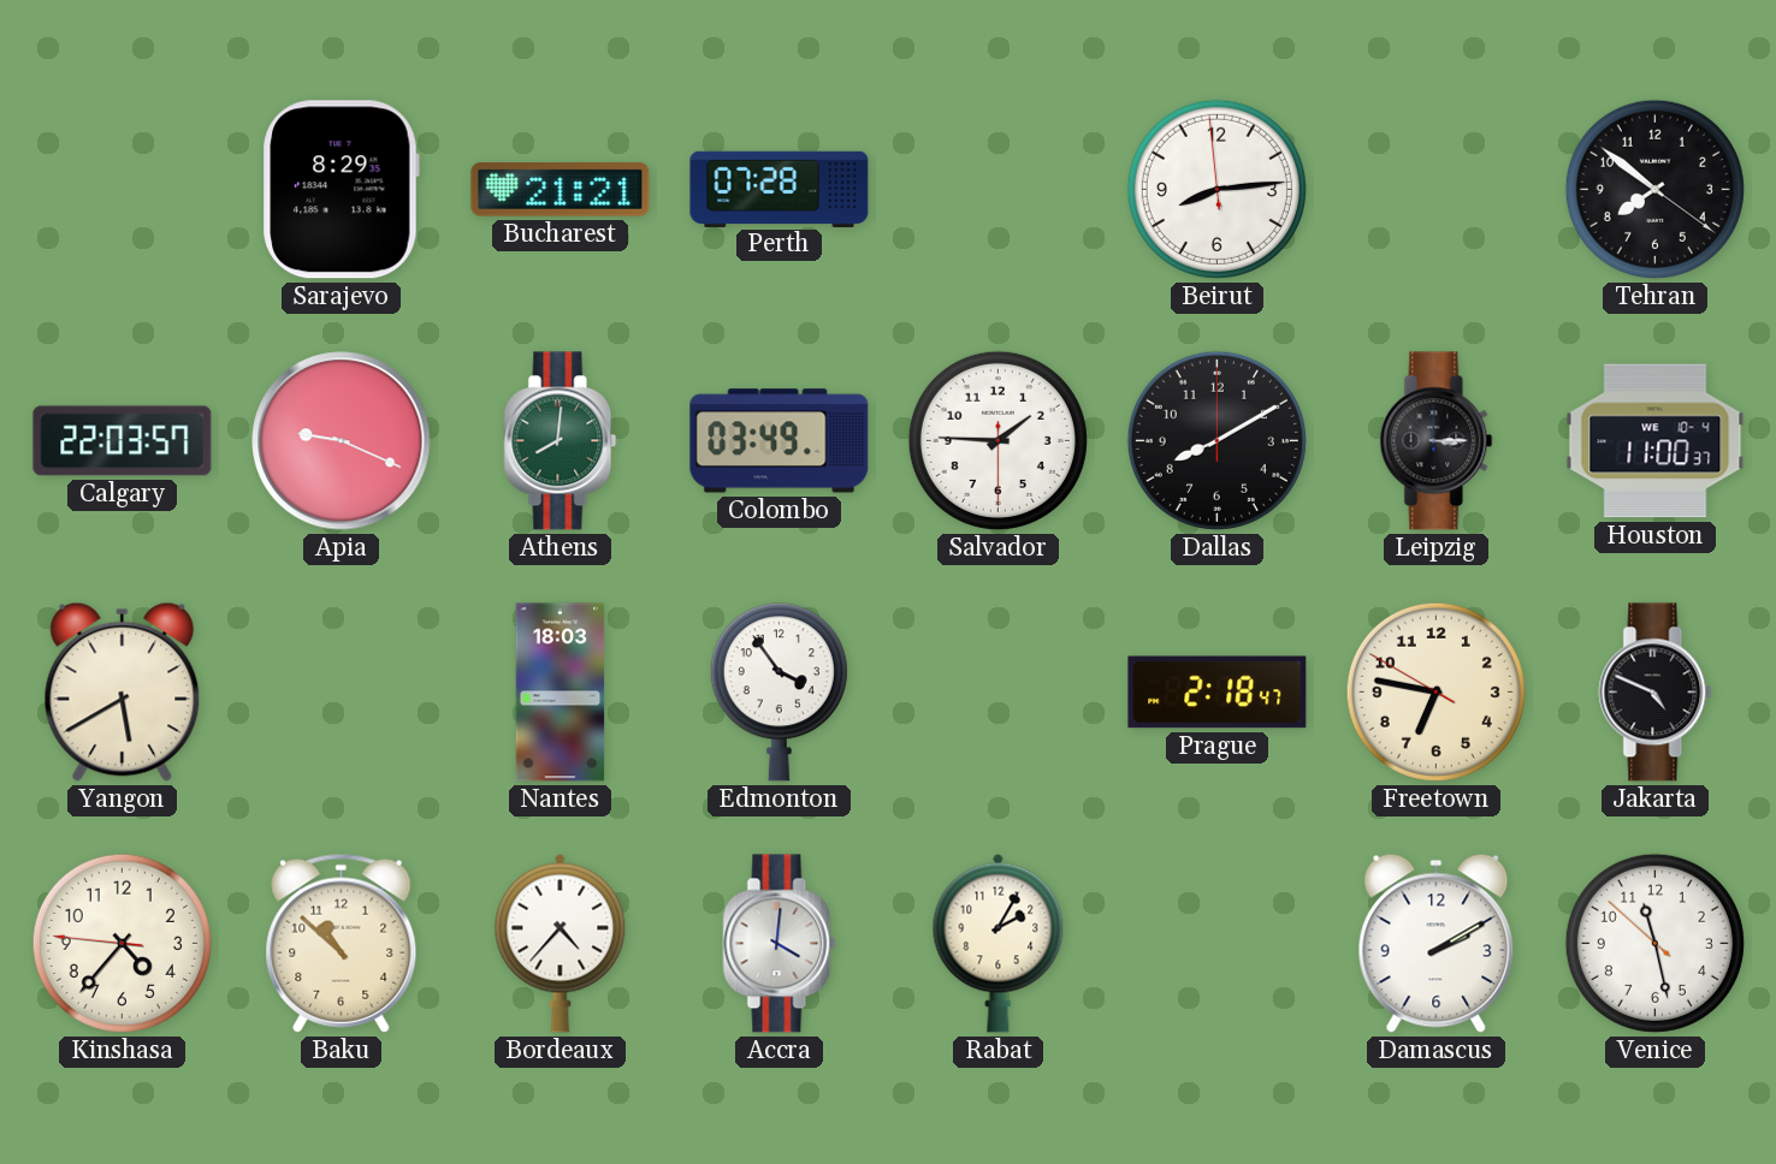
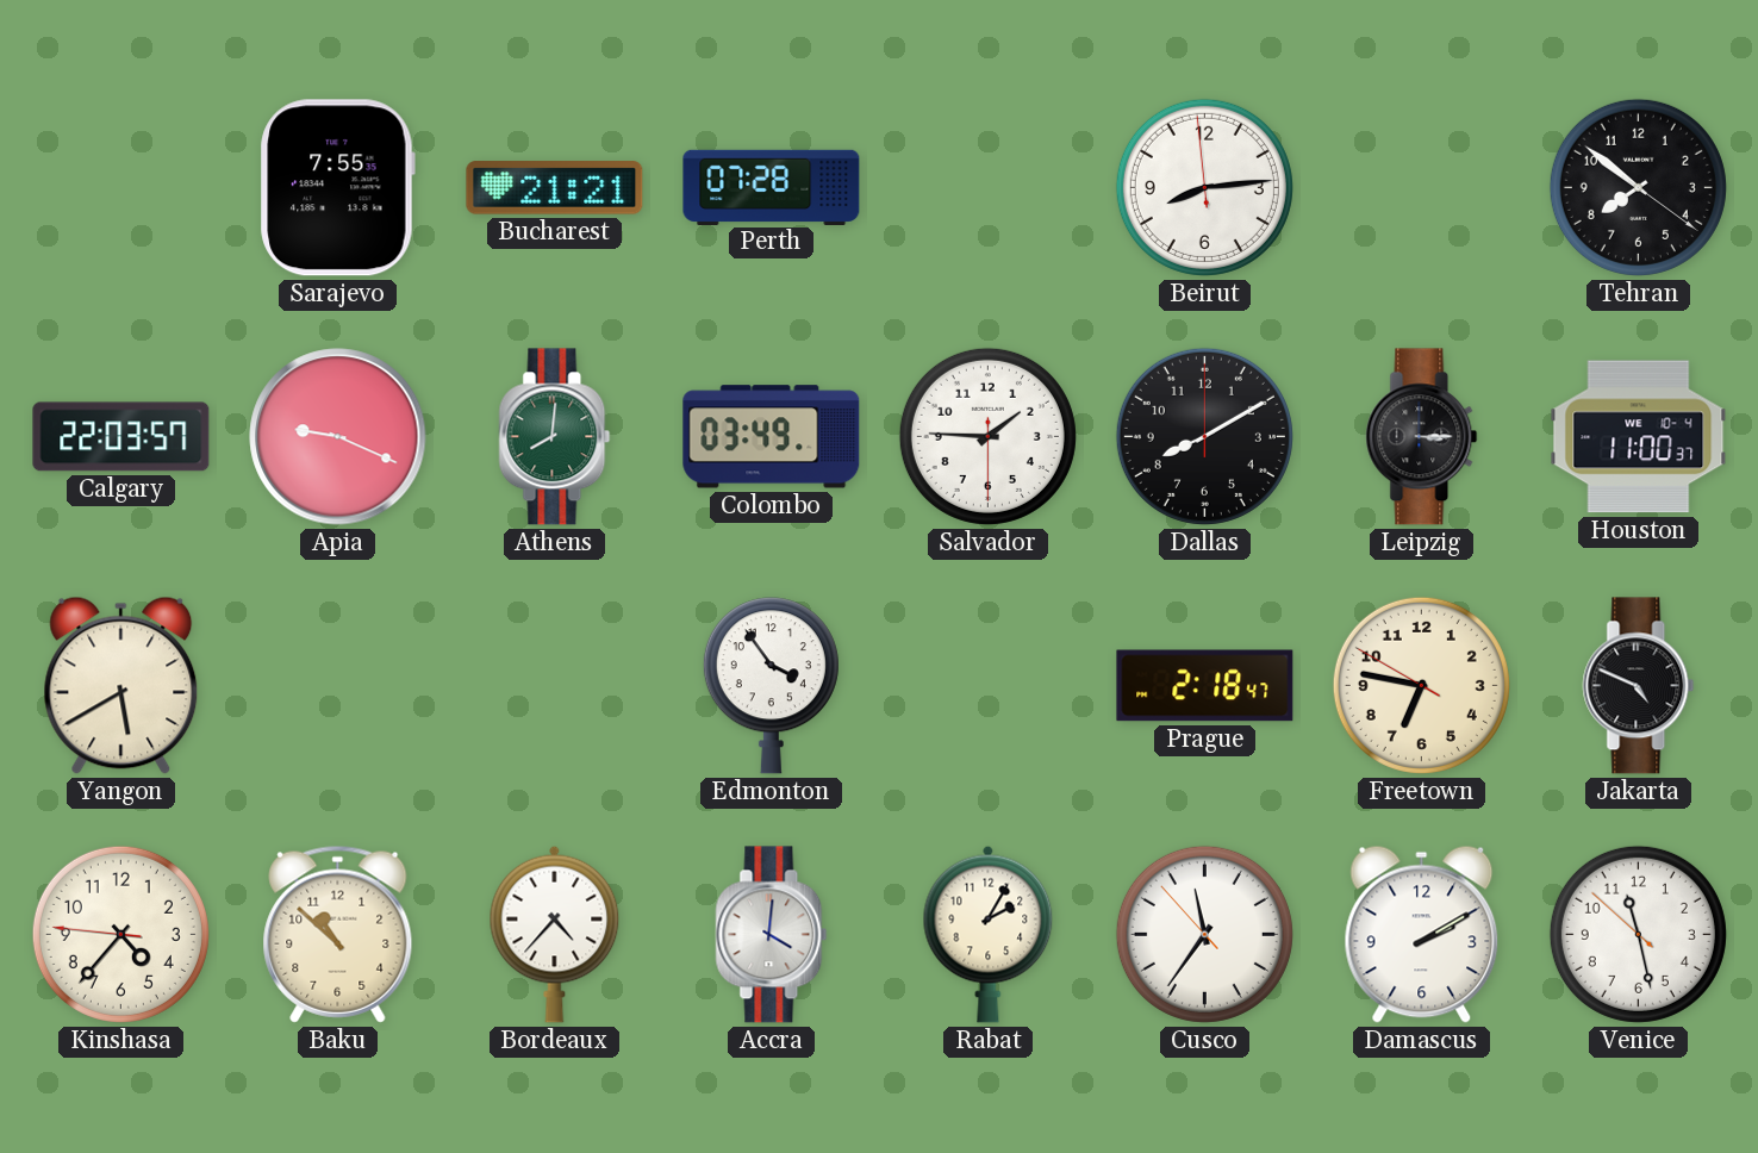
Sarajevo: 8:29 -> 7:55
Nantes: 18:03 -> none
Cusco: none -> 11:35
